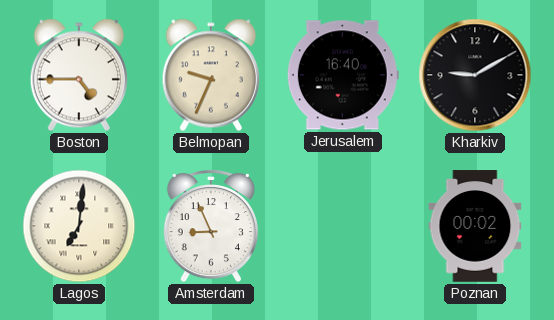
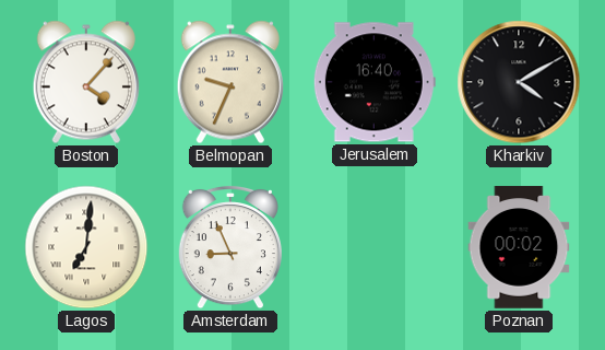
Boston: 4:45 -> 4:07
Kharkiv: 9:10 -> 4:10
